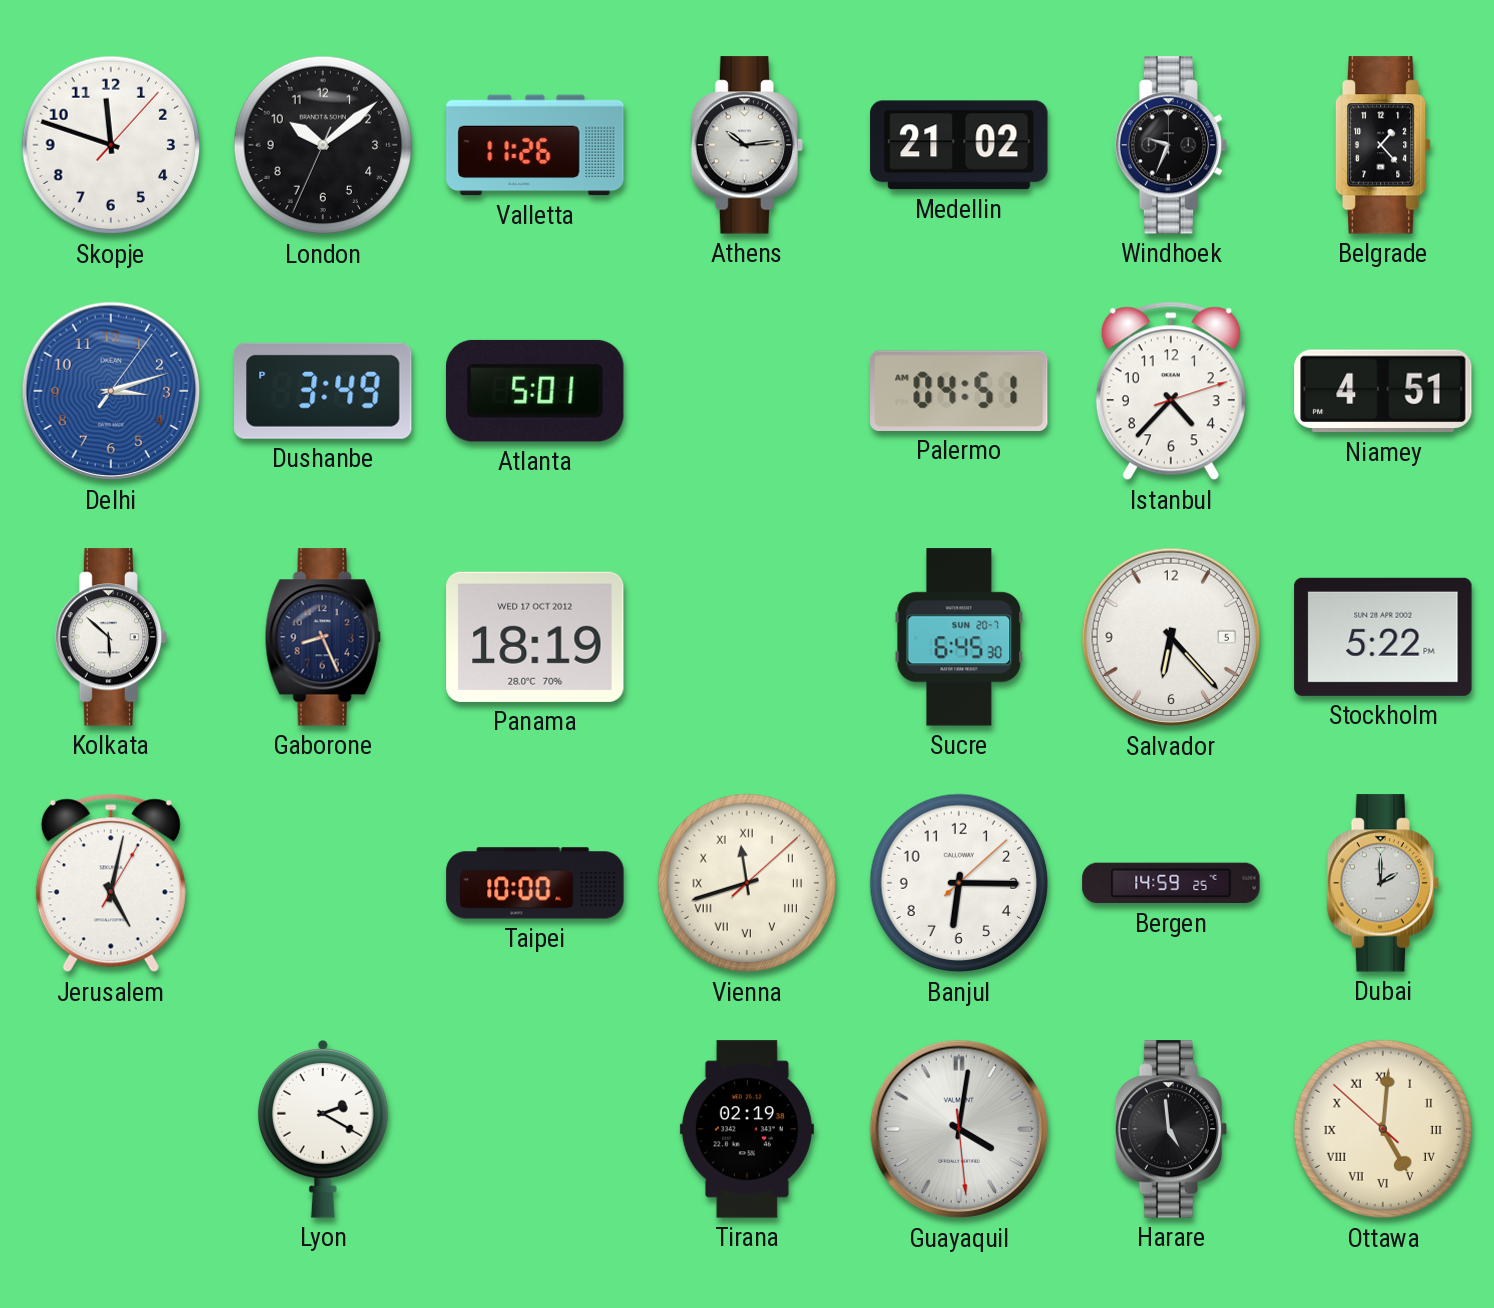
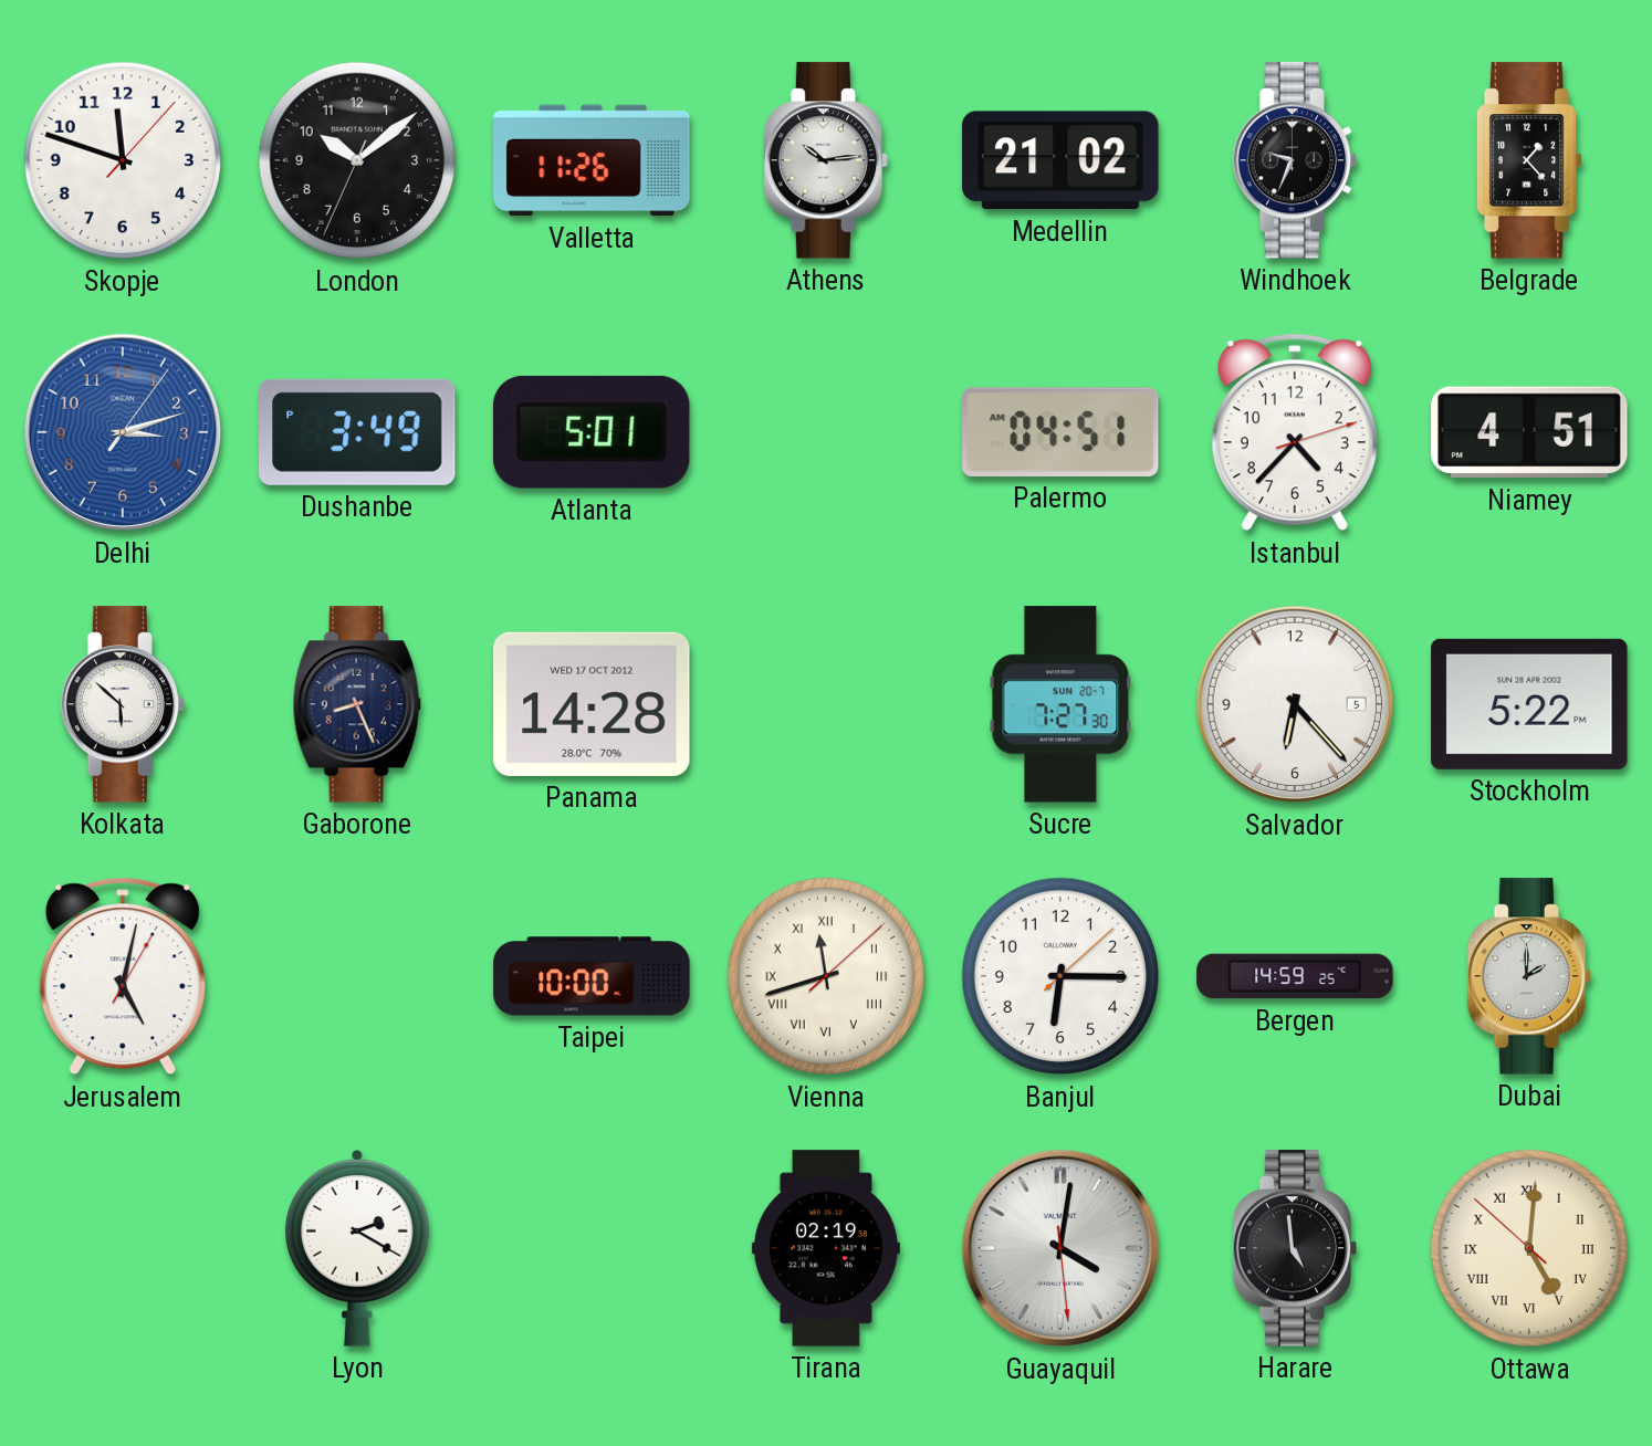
Panama: 18:19 -> 14:28
Sucre: 6:45 -> 7:27
